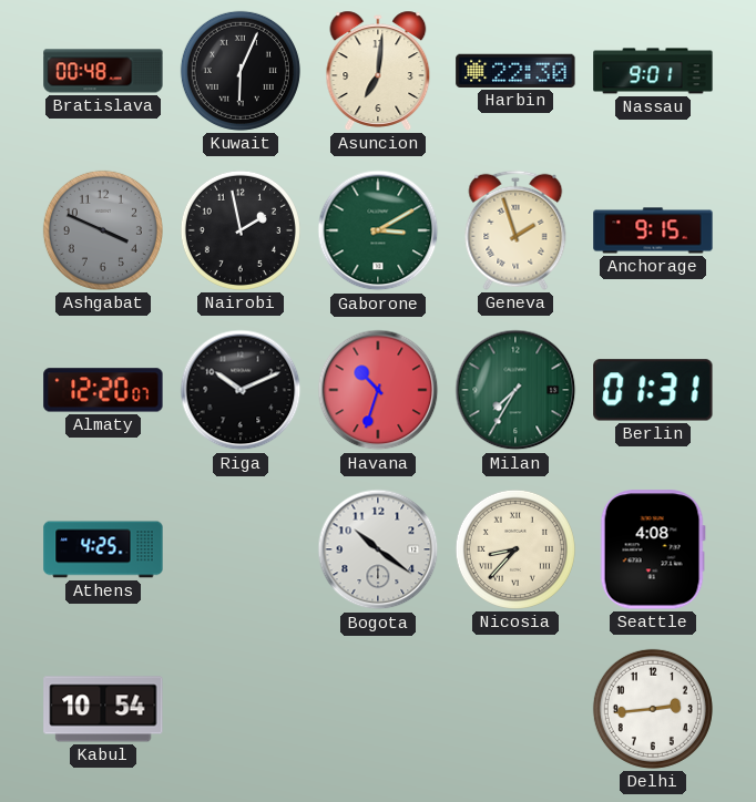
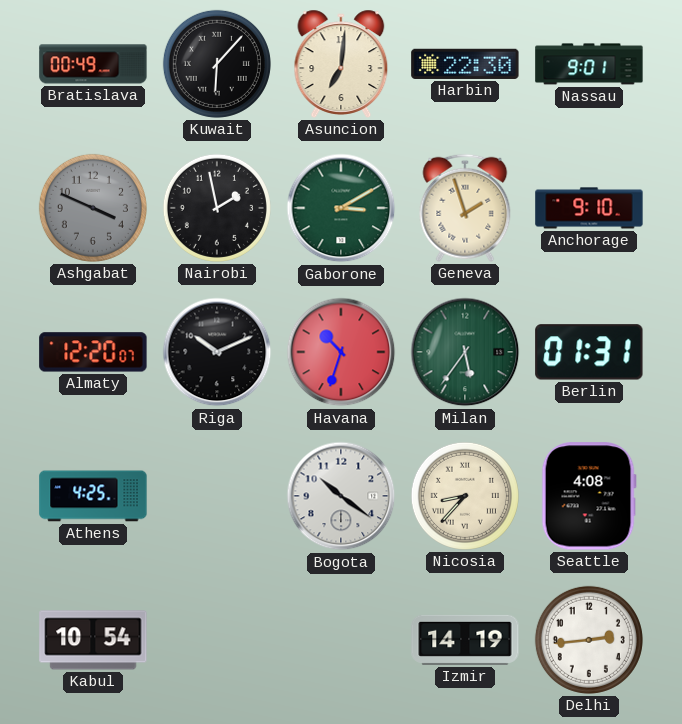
Bratislava: 00:48 -> 00:49
Kuwait: 6:04 -> 6:07
Anchorage: 9:15 -> 9:10
Milan: 7:35 -> 5:36
Izmir: none -> 14:19
